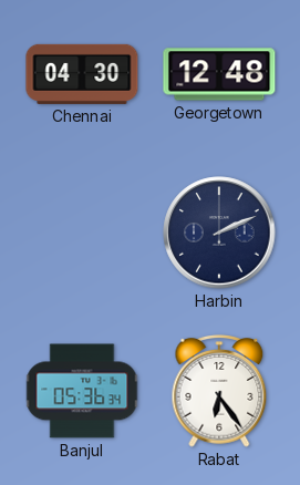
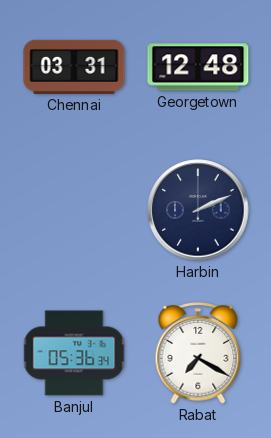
Chennai: 04:30 -> 03:31
Rabat: 6:24 -> 7:20
